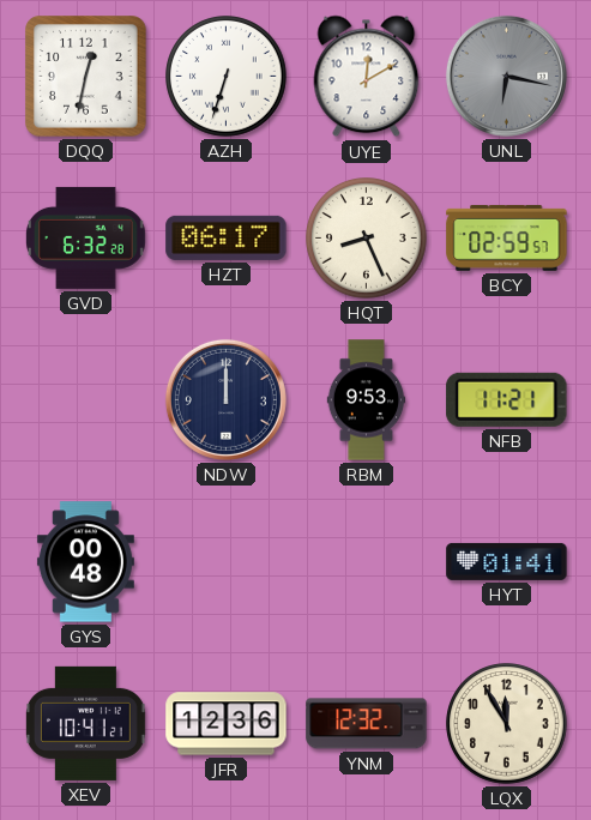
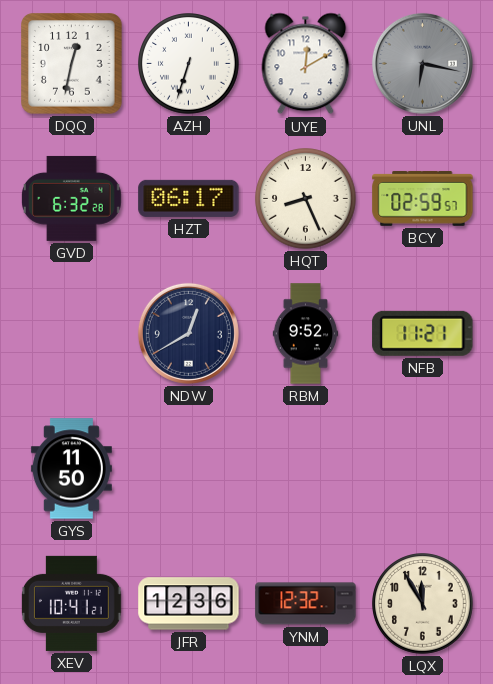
NDW: 12:00 -> 12:40
RBM: 9:53 -> 9:52
GYS: 00:48 -> 11:50
HYT: 01:41 -> none
